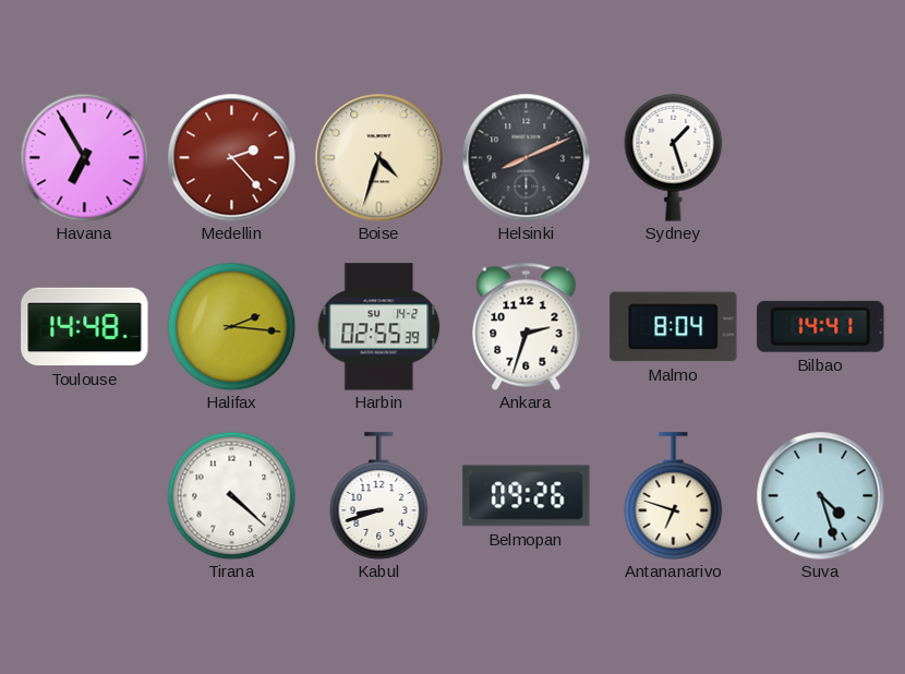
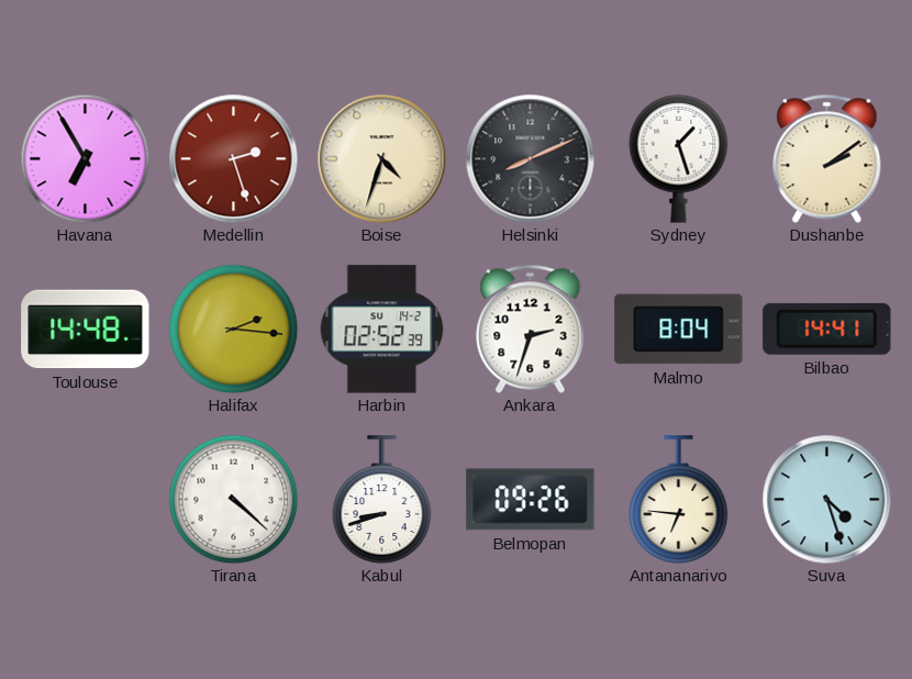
Medellin: 2:23 -> 2:27
Dushanbe: none -> 2:09
Harbin: 02:55 -> 02:52
Antananarivo: 6:48 -> 6:46
